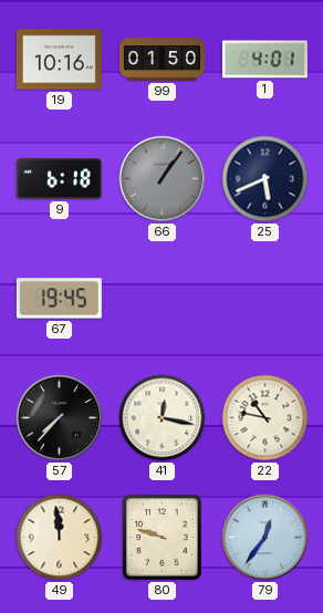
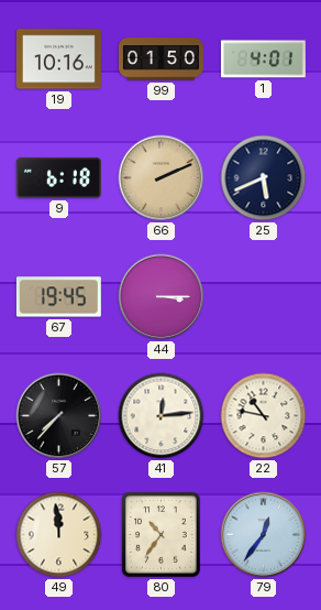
66: 1:06 -> 2:11
66 dial: grey -> champagne
44: none -> 3:15
41: 12:17 -> 12:14
80: 9:48 -> 10:36
